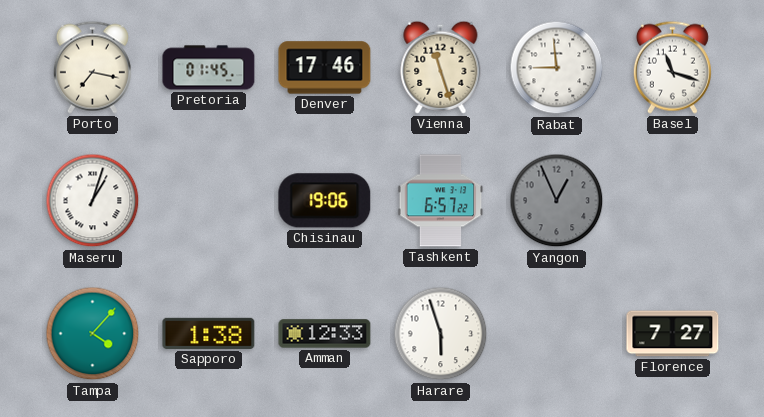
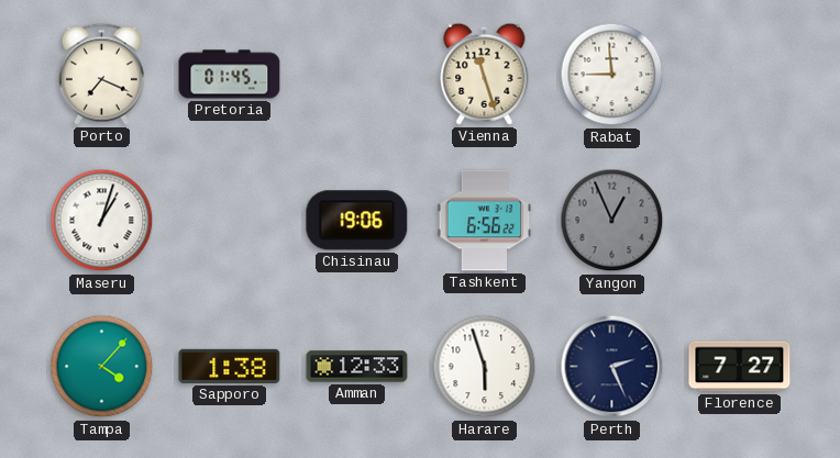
Porto: 7:17 -> 7:19
Denver: 17:46 -> none
Basel: 11:18 -> none
Tashkent: 6:57 -> 6:56
Perth: none -> 2:26
